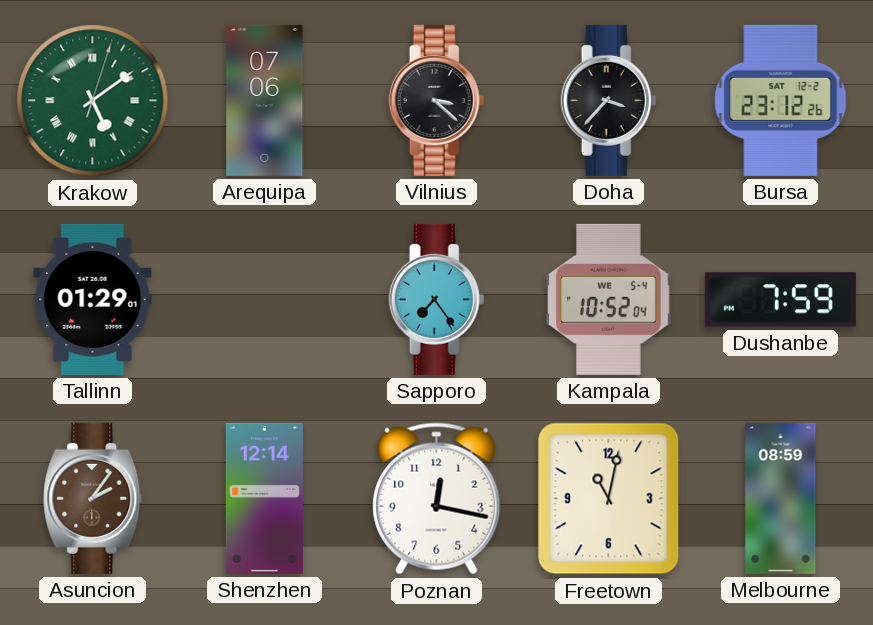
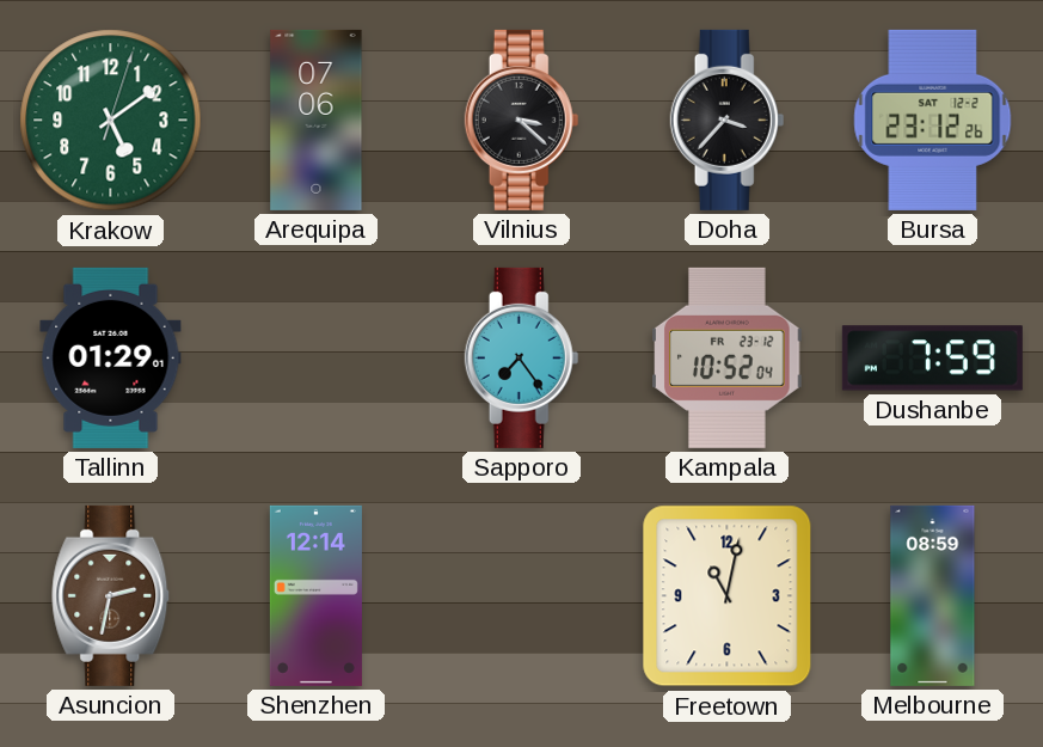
Krakow numerals: Roman -> Arabic
Kampala date: WE 5-4 -> FR 23-12
Asuncion: 2:06 -> 2:32
Poznan: 12:17 -> none
